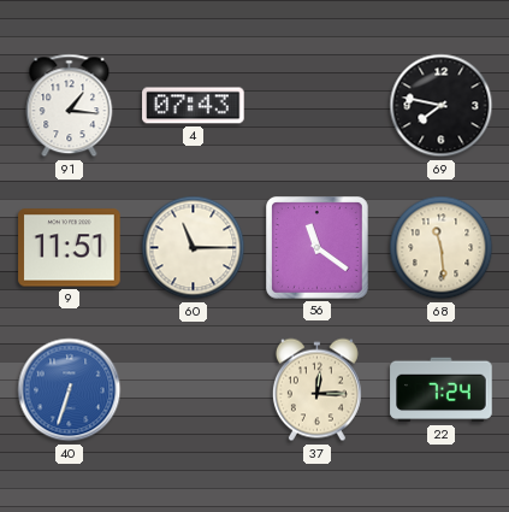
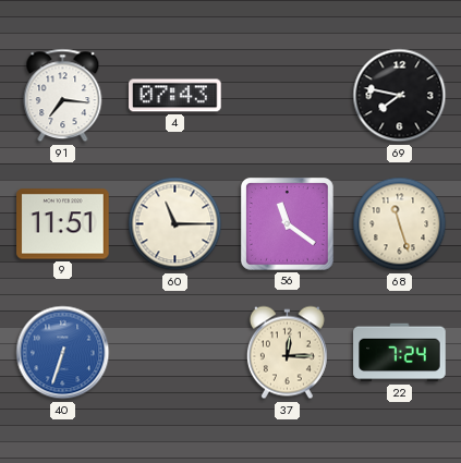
91: 1:16 -> 7:16
68: 11:29 -> 11:27
